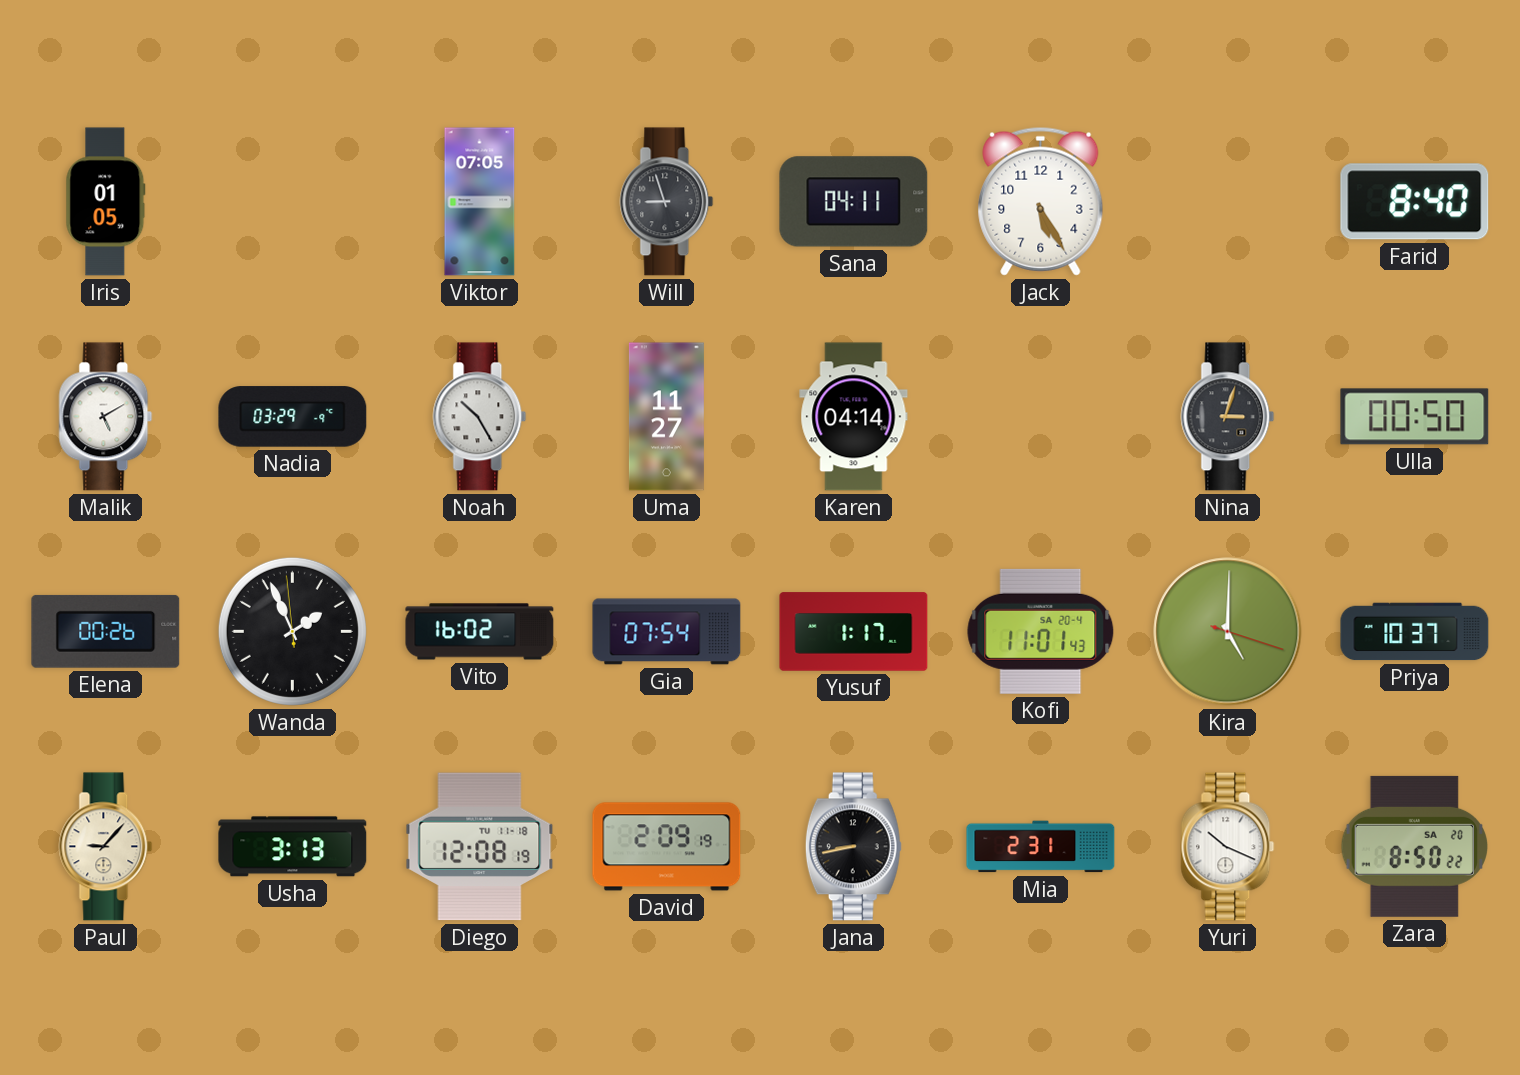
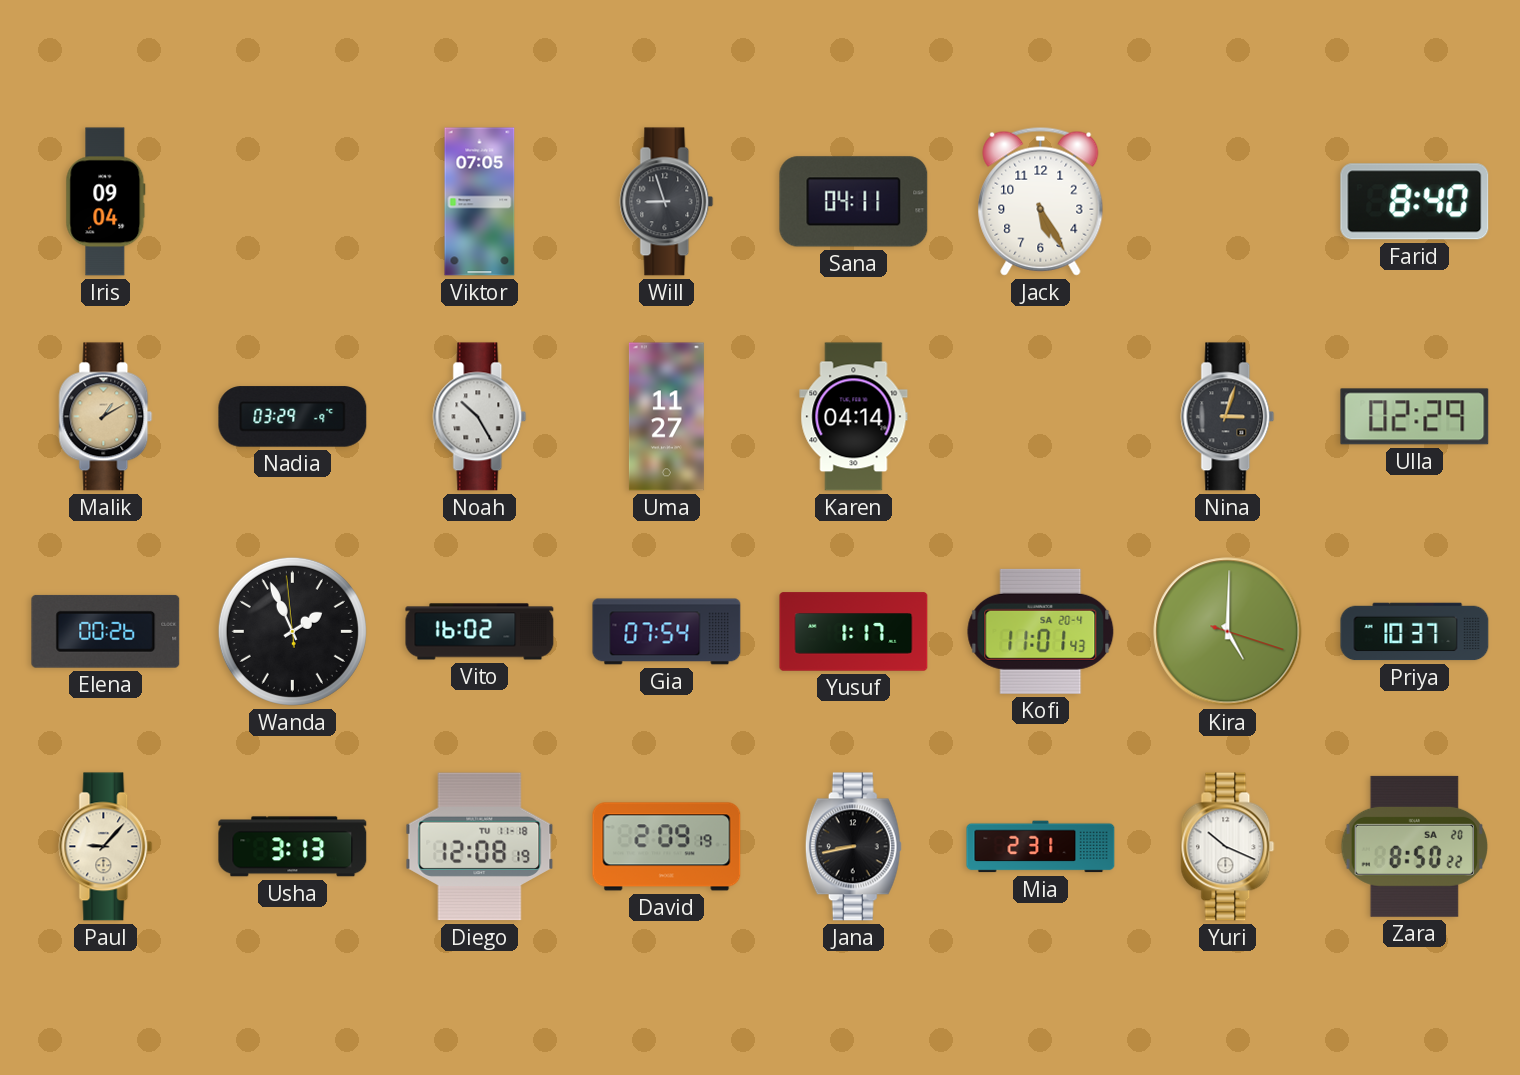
Iris: 01:05 -> 09:04
Malik: 5:10 -> 1:10
Malik dial: white -> champagne
Ulla: 00:50 -> 02:29
